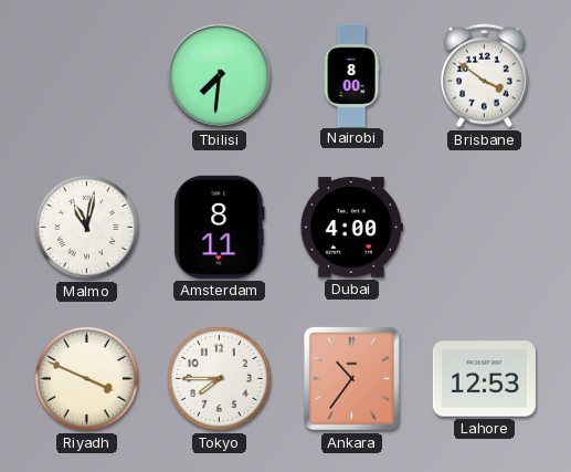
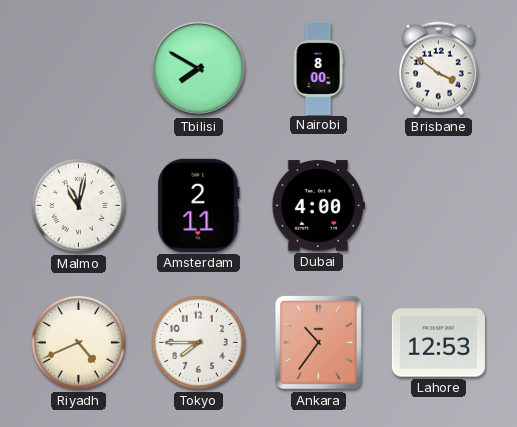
Tbilisi: 7:31 -> 7:50
Amsterdam: 8:11 -> 2:11
Riyadh: 3:49 -> 4:41
